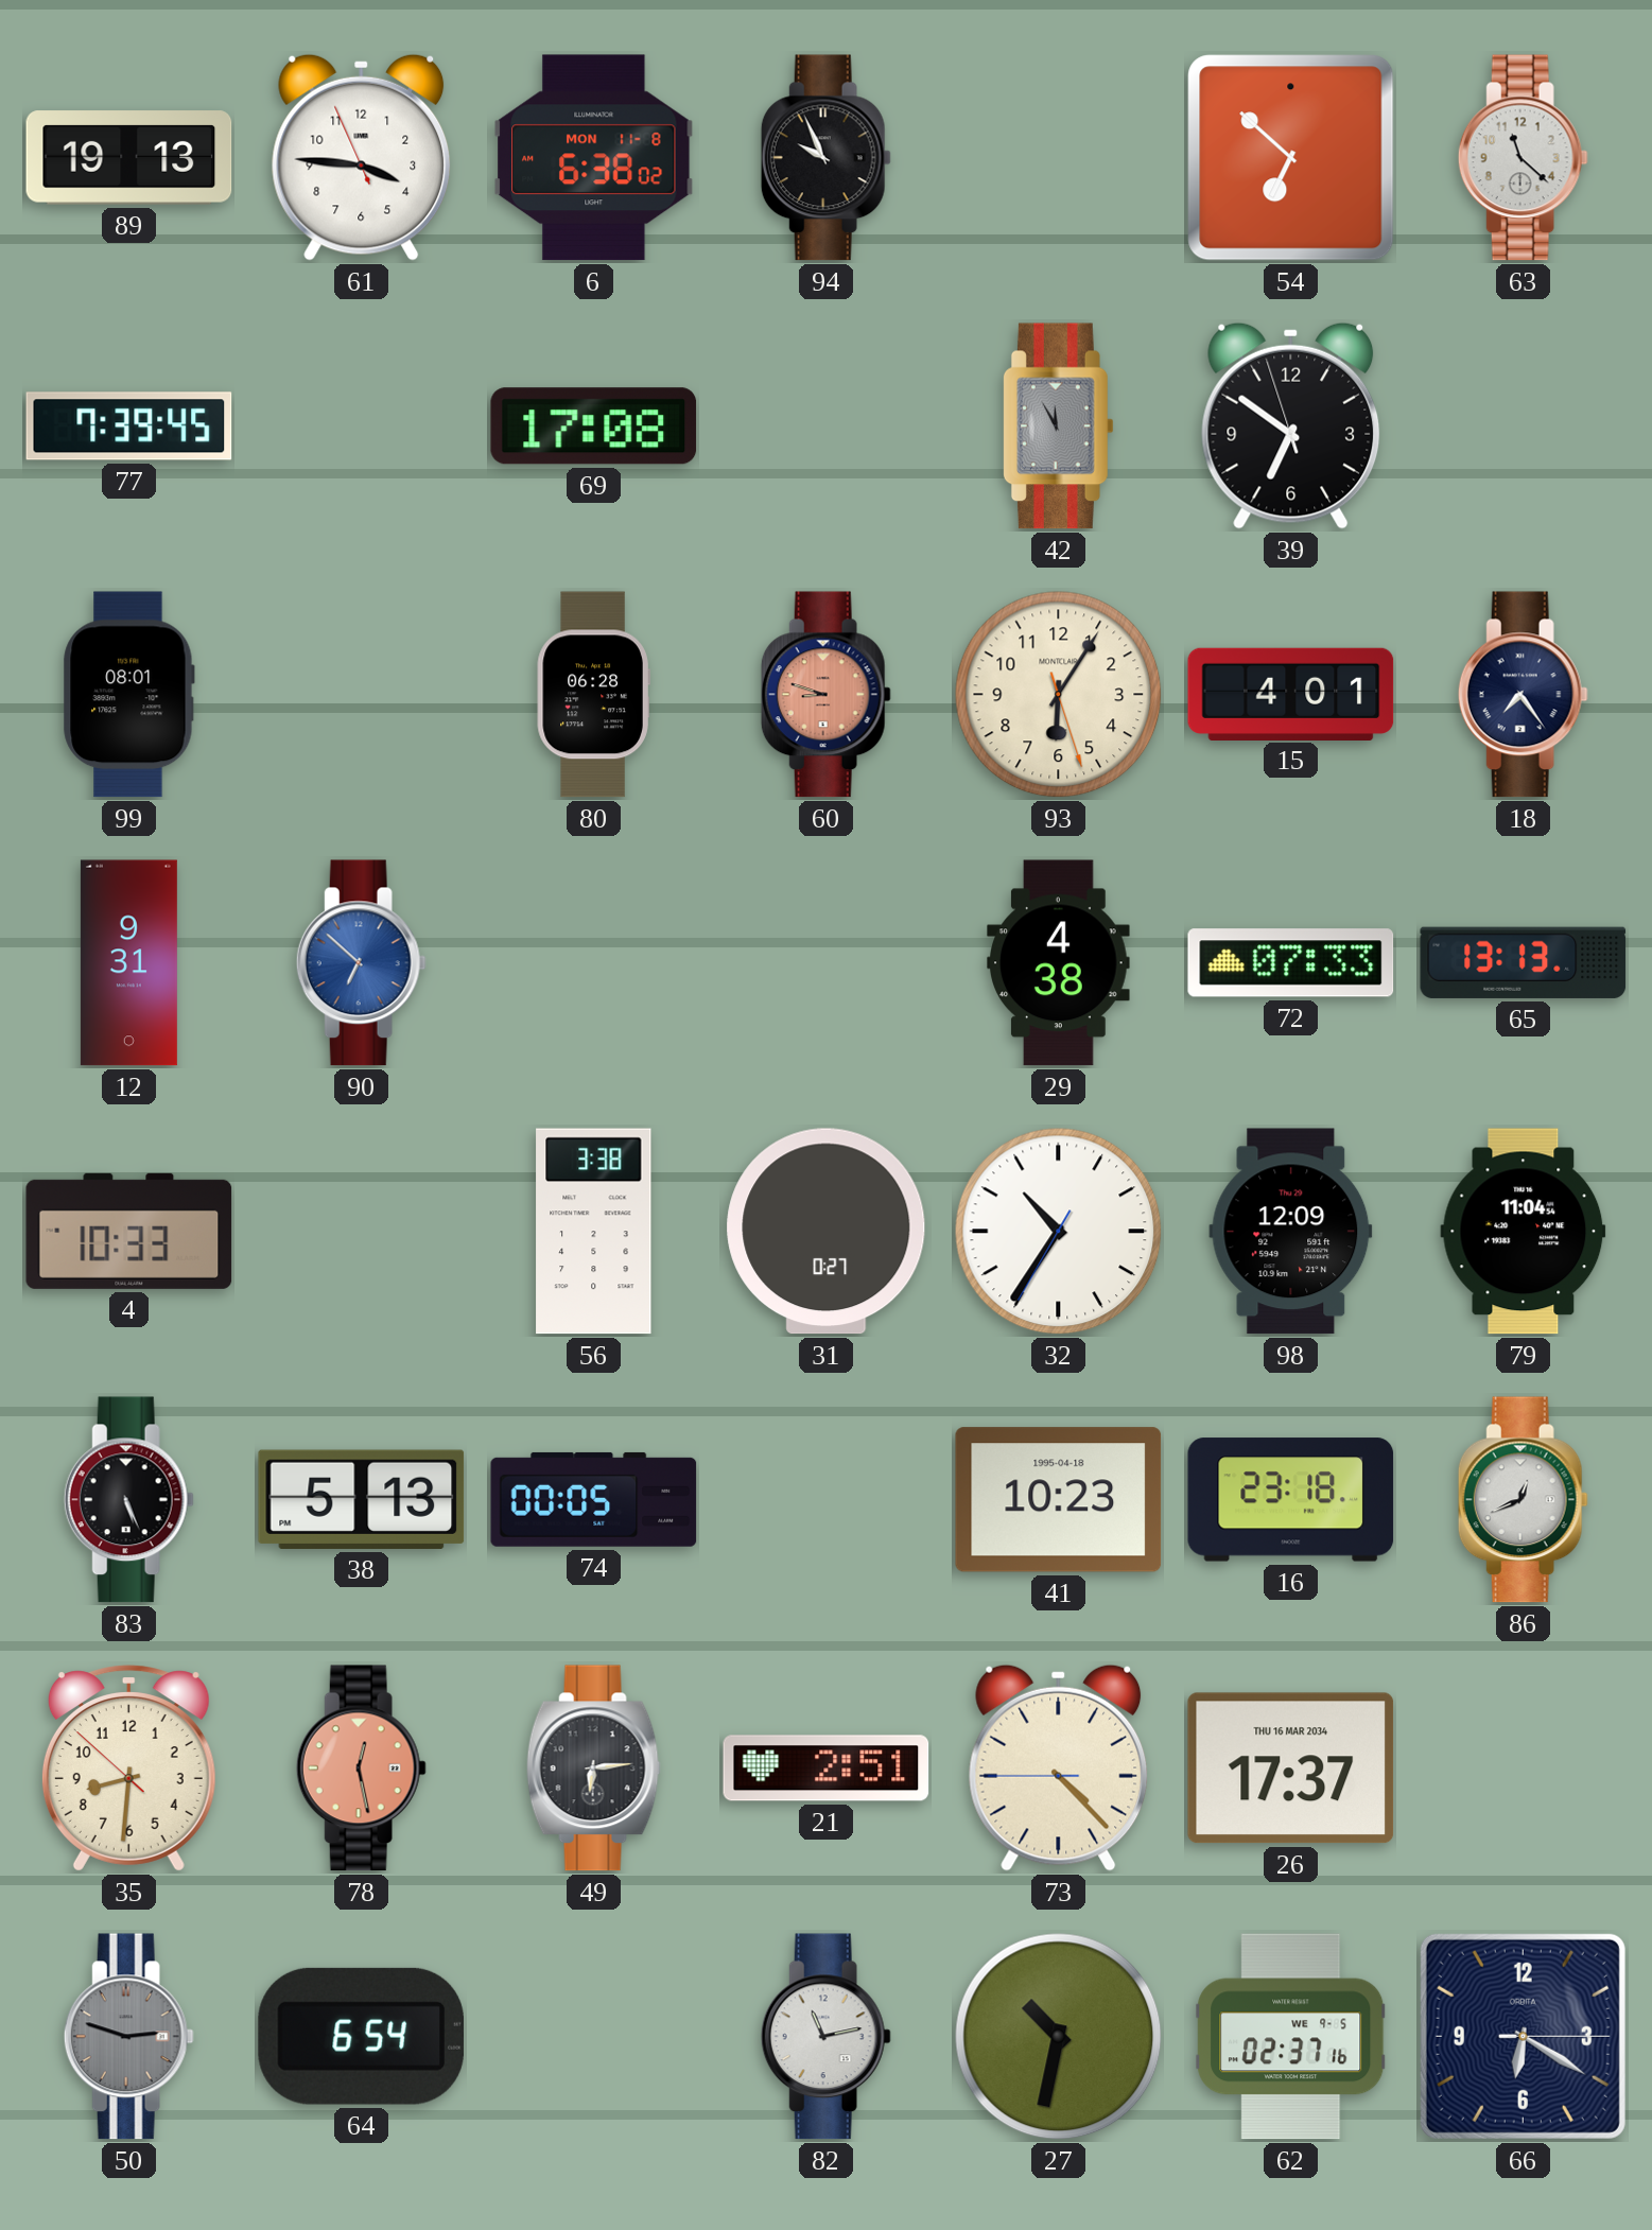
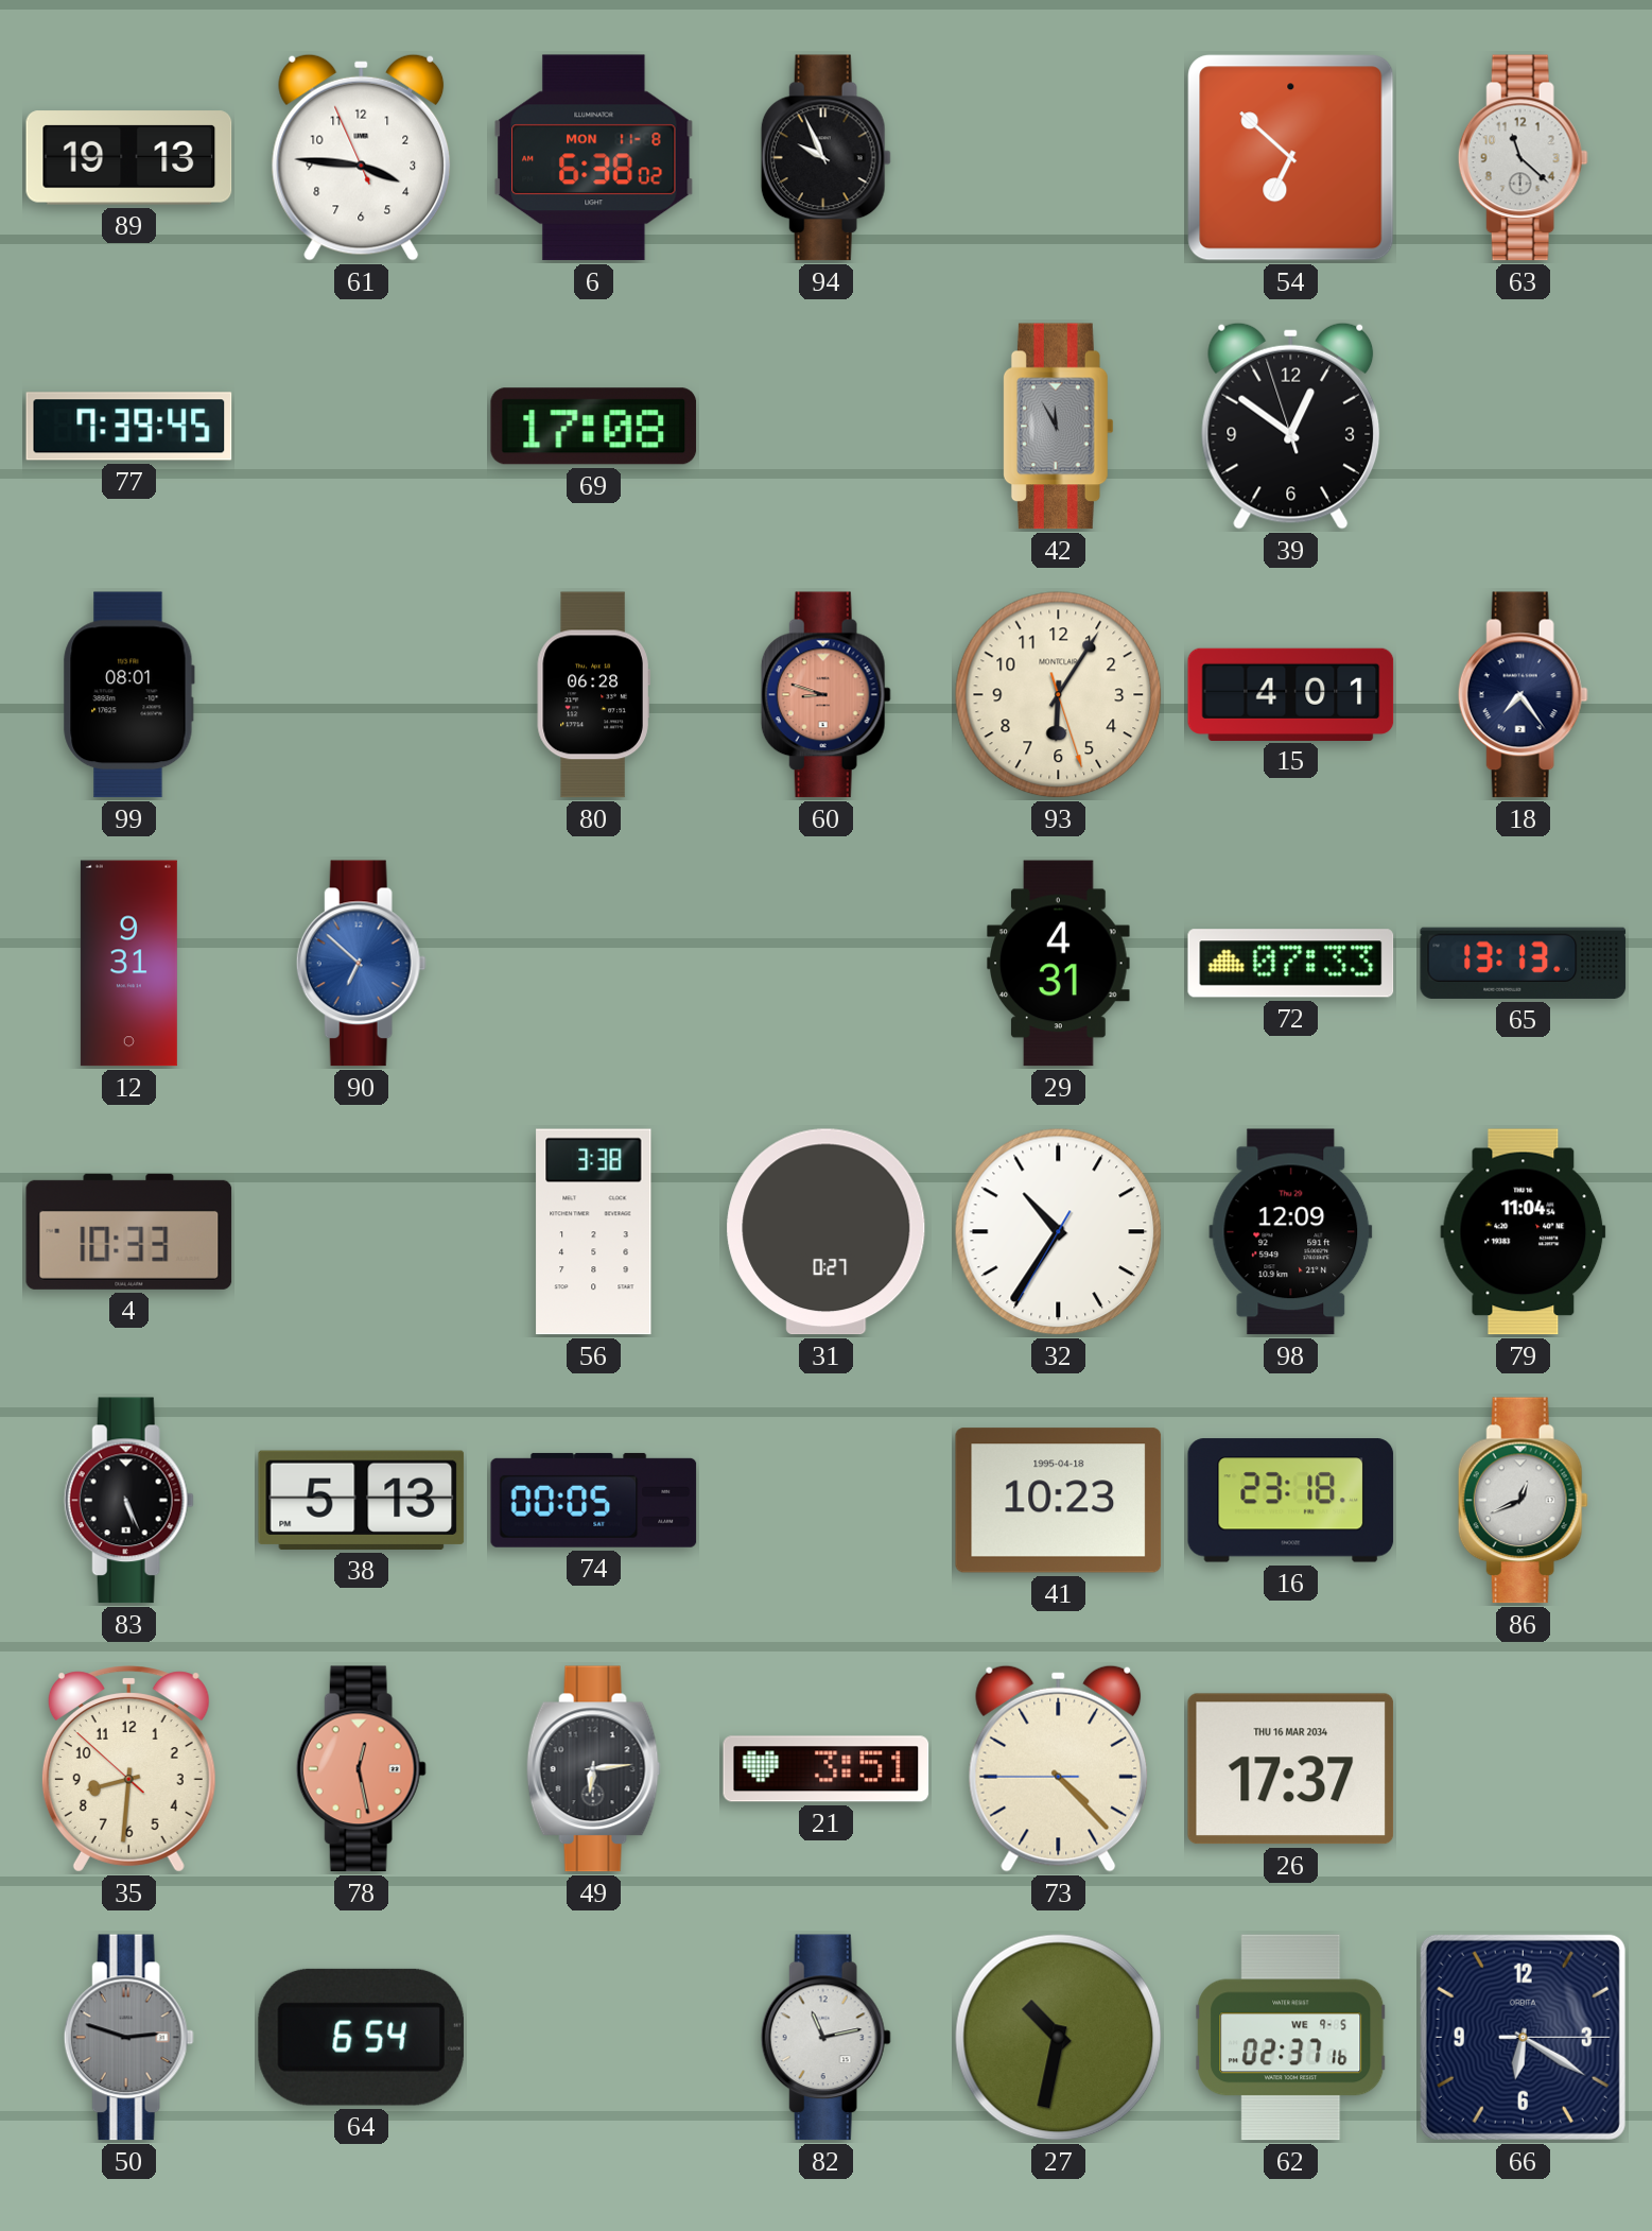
39: 6:50 -> 12:50
29: 4:38 -> 4:31
21: 2:51 -> 3:51
